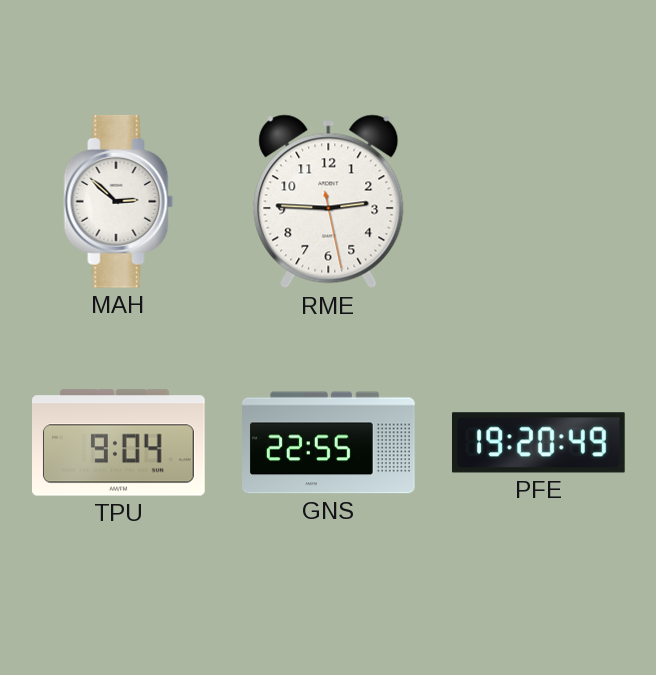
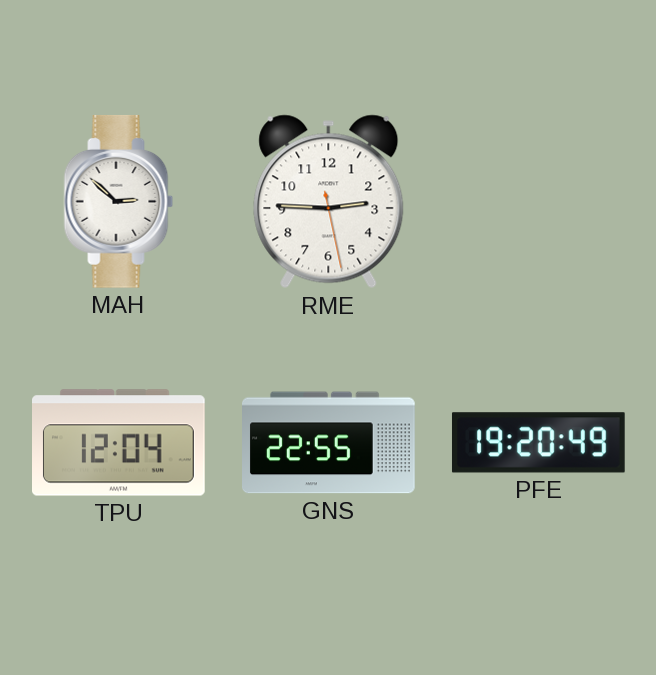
TPU: 9:04 -> 12:04
